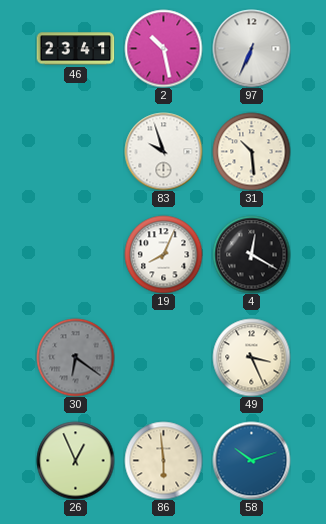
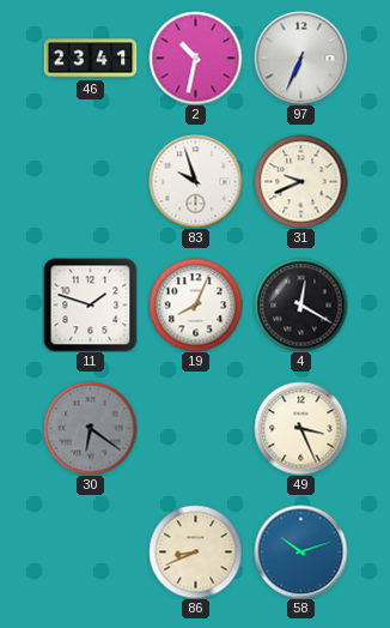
2: 10:28 -> 10:32
31: 10:29 -> 9:41
11: none -> 1:48
26: 12:56 -> none
86: 5:59 -> 8:41
